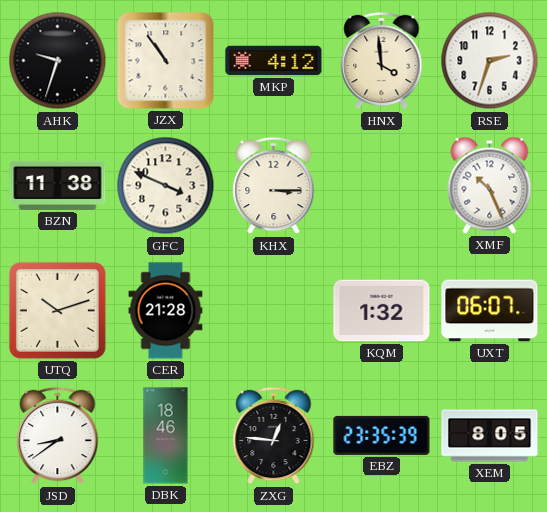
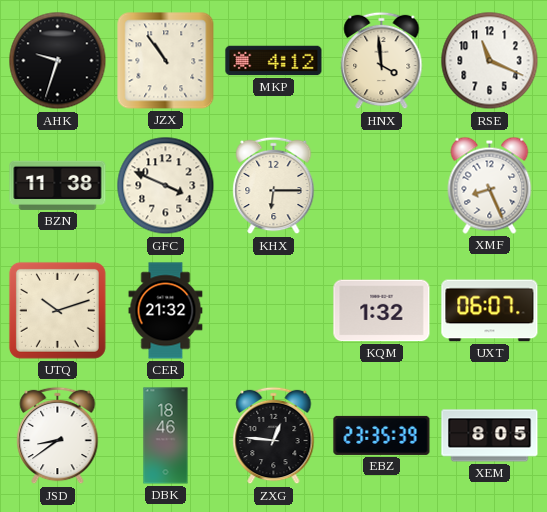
RSE: 2:33 -> 11:19
KHX: 3:15 -> 6:15
XMF: 10:26 -> 8:26
CER: 21:28 -> 21:32
